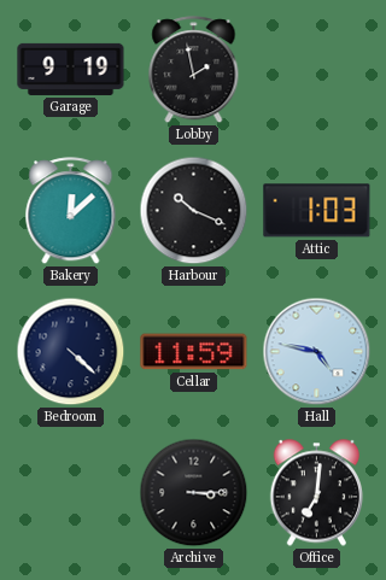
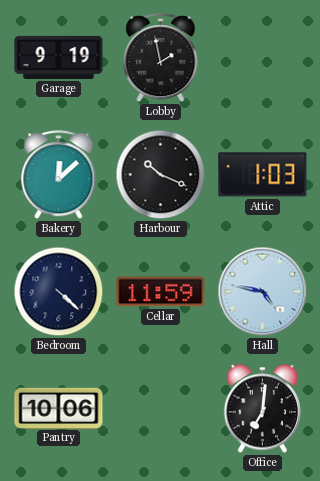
Pantry: none -> 10:06
Archive: 3:15 -> none
